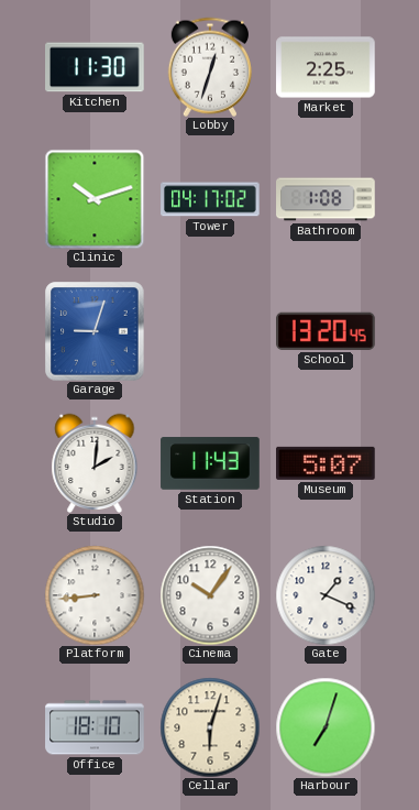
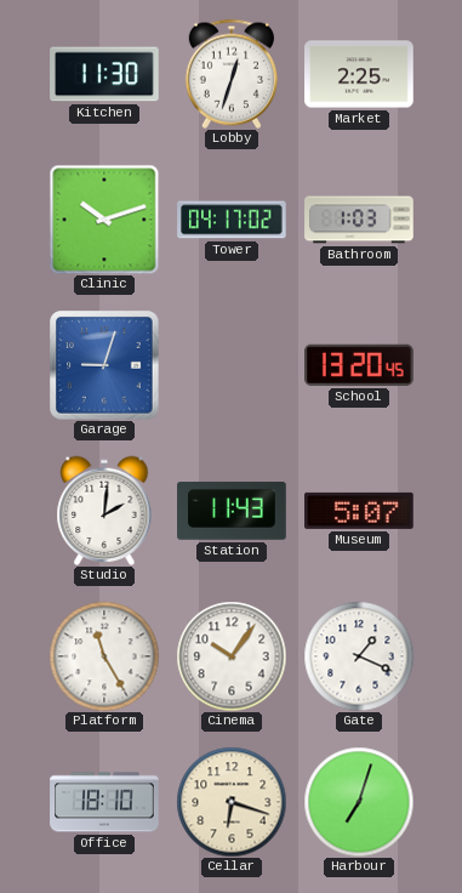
Bathroom: 1:08 -> 1:03
Platform: 8:44 -> 11:25
Cellar: 6:03 -> 6:18
